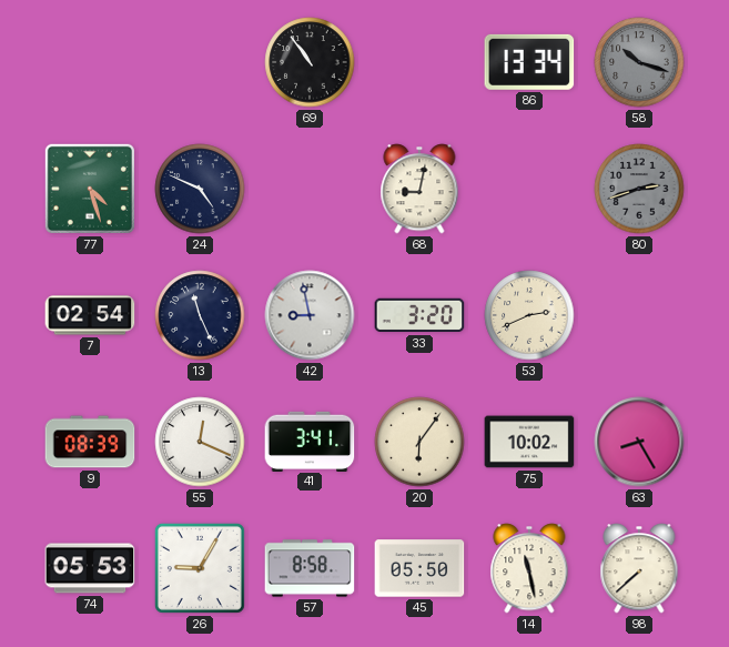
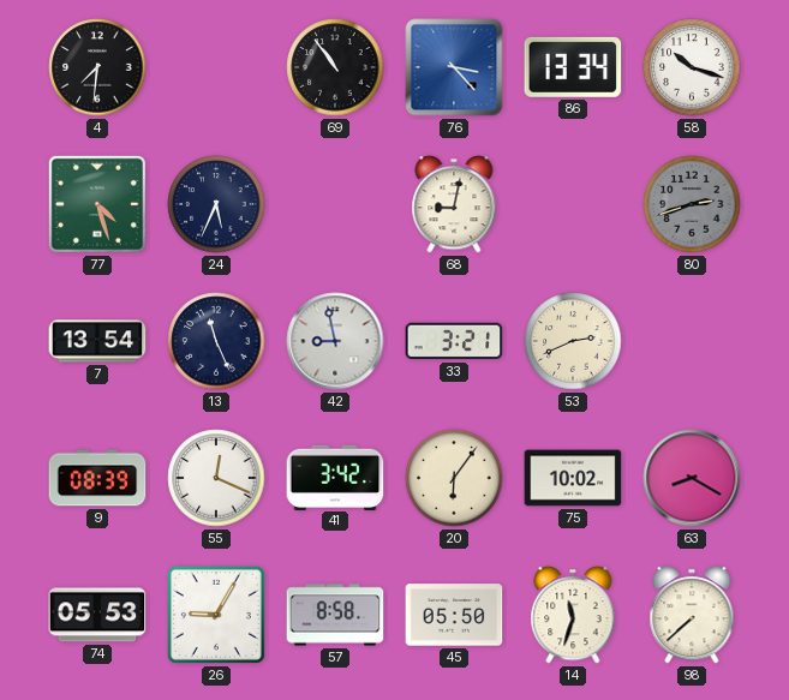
4: none -> 7:31
76: none -> 3:23
58 dial: grey -> white
24: 4:49 -> 5:34
7: 02:54 -> 13:54
33: 3:20 -> 3:21
41: 3:41 -> 3:42
63: 8:25 -> 8:20
14: 11:28 -> 11:33
